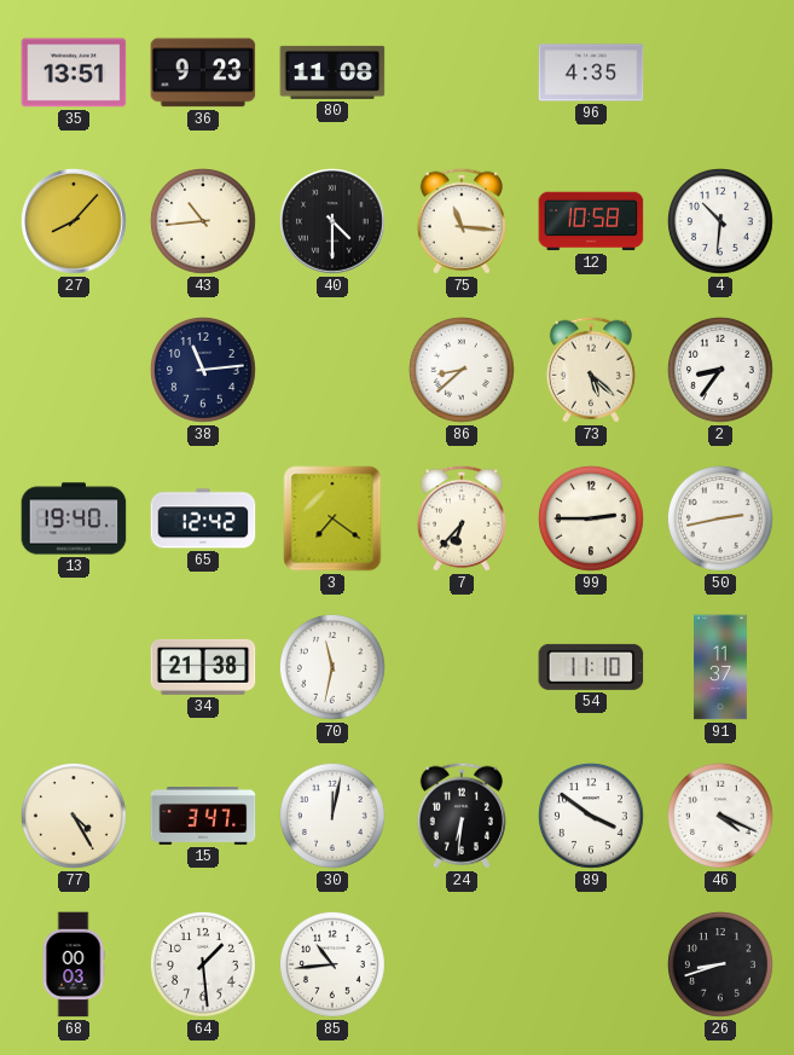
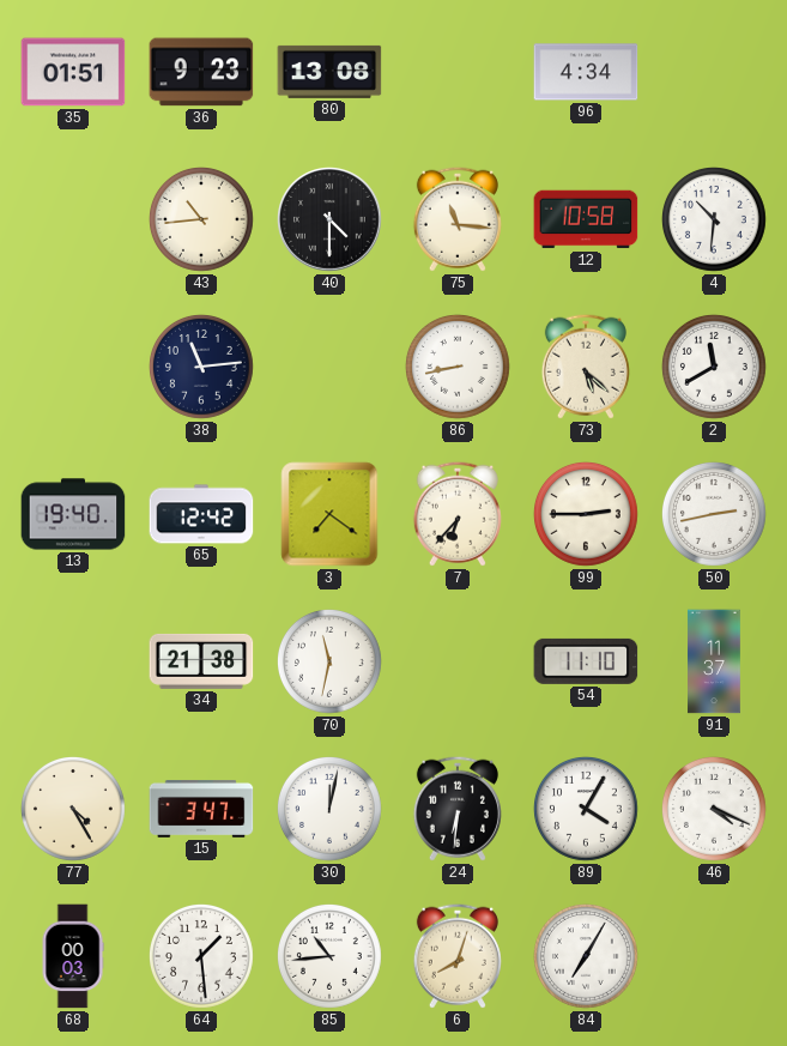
35: 13:51 -> 01:51
80: 11:08 -> 13:08
96: 4:35 -> 4:34
27: 8:07 -> none
86: 8:38 -> 8:43
2: 8:36 -> 11:40
89: 3:51 -> 4:05
6: none -> 8:03
84: none -> 7:05
26: 8:42 -> none
